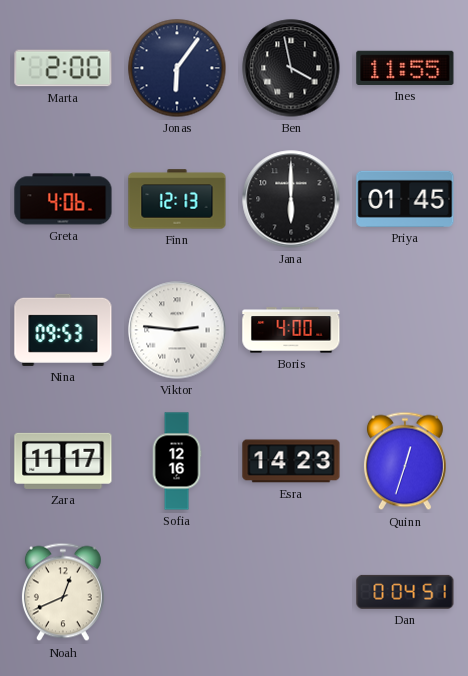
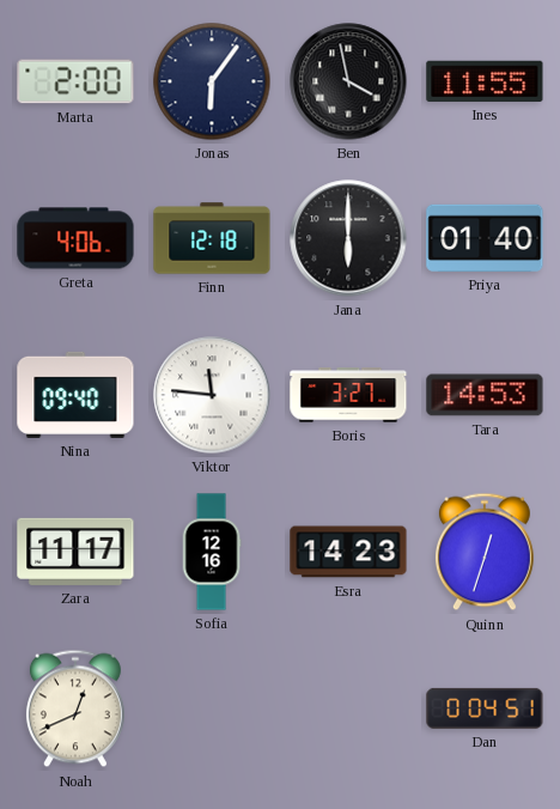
Finn: 12:13 -> 12:18
Priya: 01:45 -> 01:40
Nina: 09:53 -> 09:40
Viktor: 2:46 -> 11:46
Boris: 4:00 -> 3:27
Tara: none -> 14:53
